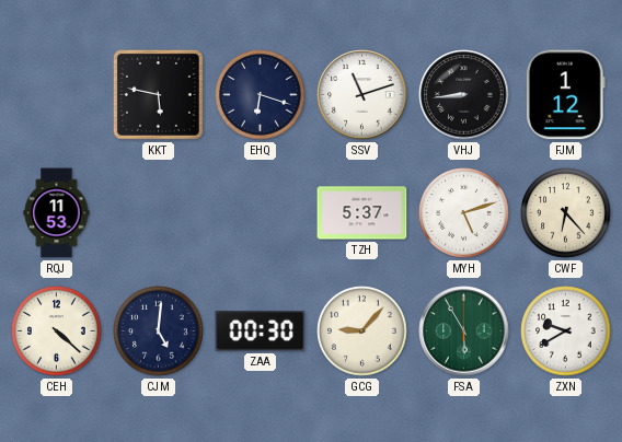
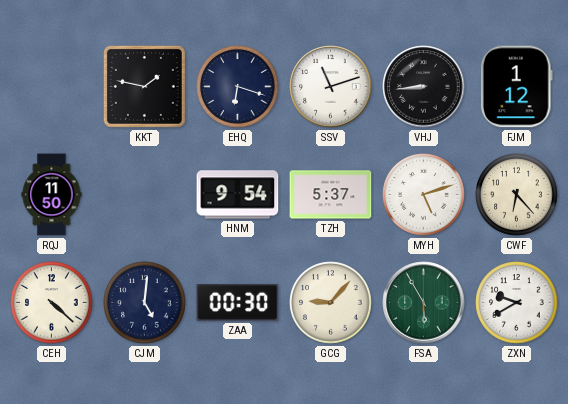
KKT: 5:47 -> 1:47
RQJ: 11:53 -> 11:50
HNM: none -> 9:54
